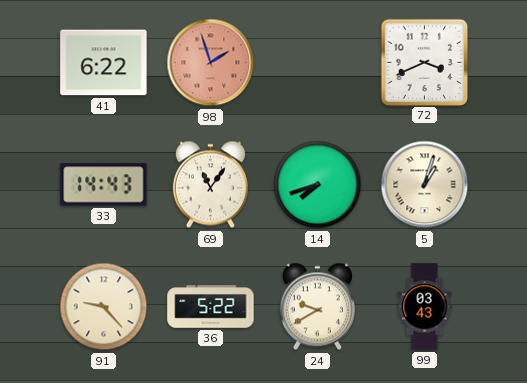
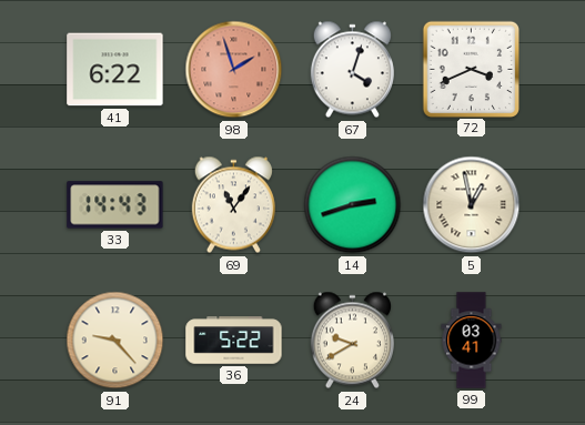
67: none -> 4:03
14: 7:42 -> 2:42
5: 1:03 -> 12:58
99: 03:43 -> 03:41
